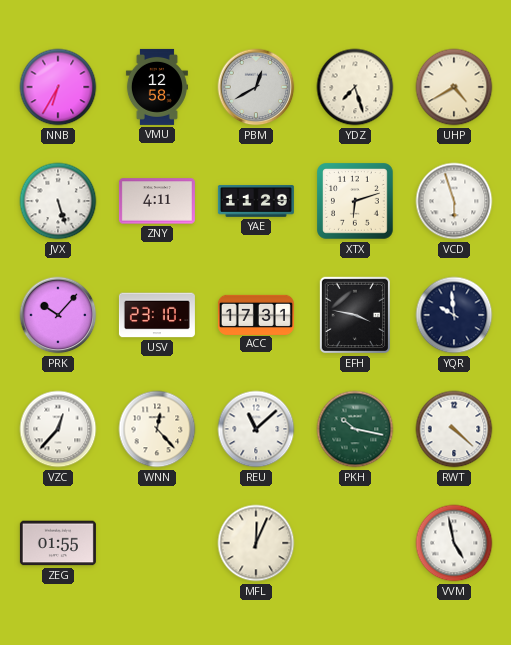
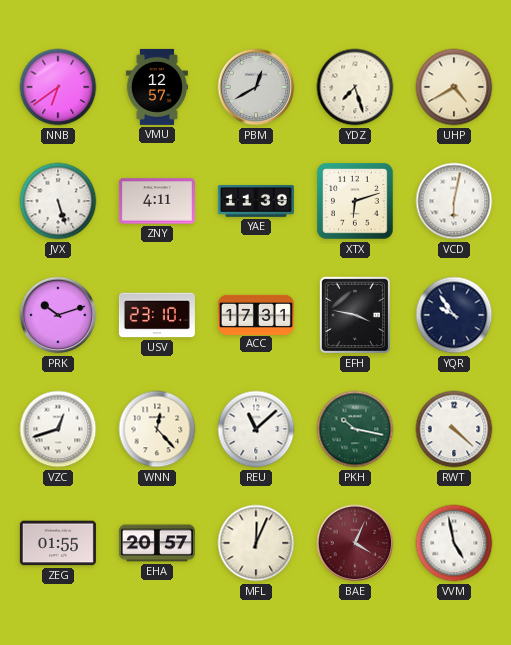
NNB: 6:35 -> 6:39
VMU: 12:58 -> 12:57
YAE: 11:29 -> 11:39
VCD: 5:57 -> 6:02
PRK: 10:07 -> 10:12
YQR: 9:59 -> 9:54
VZC: 12:37 -> 12:42
EHA: none -> 20:57
BAE: none -> 4:04
